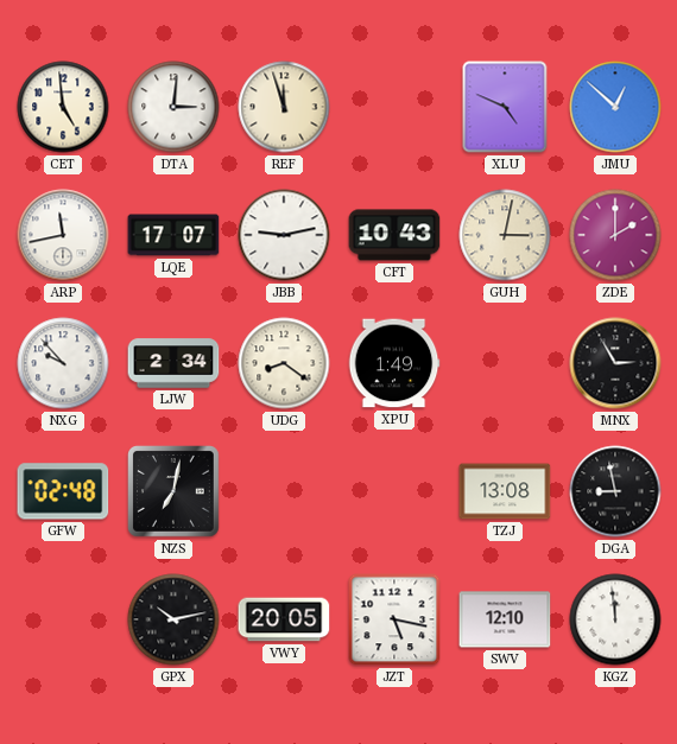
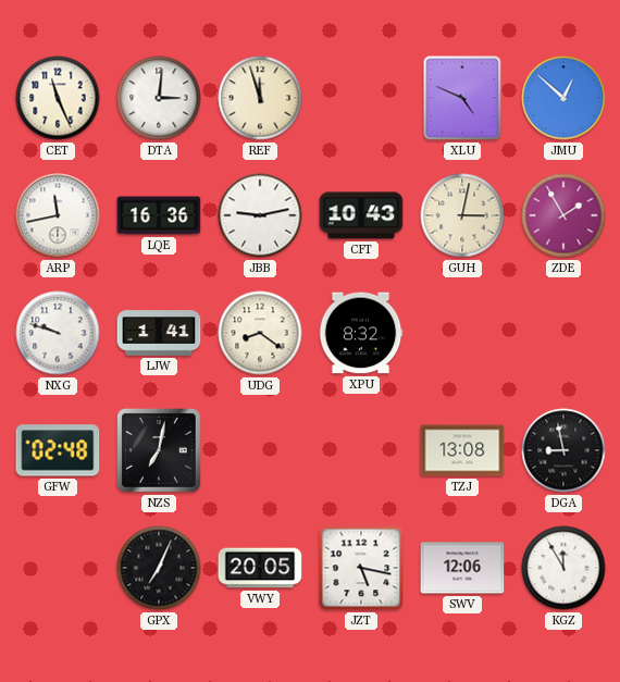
CET: 4:59 -> 11:26
LQE: 17:07 -> 16:36
ZDE: 2:00 -> 1:55
NXG: 9:53 -> 9:48
LJW: 2:34 -> 1:41
XPU: 1:49 -> 8:32
MNX: 2:55 -> none
GPX: 10:13 -> 7:04
SWV: 12:10 -> 12:06
KGZ: 11:59 -> 11:55
